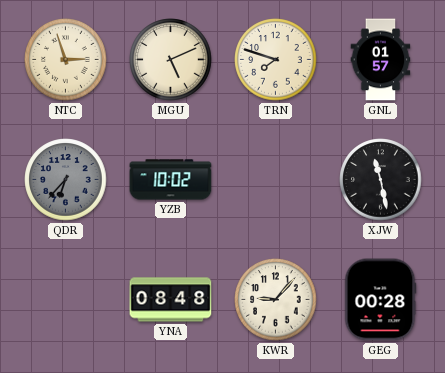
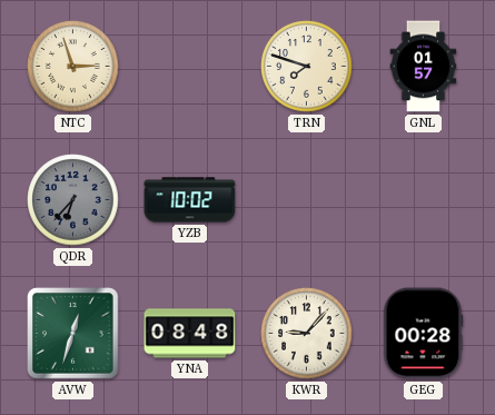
MGU: 5:11 -> none
XJW: 11:28 -> none
AVW: none -> 12:33
